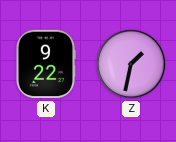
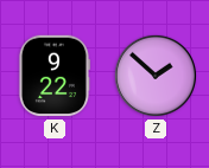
Z: 1:32 -> 1:52
